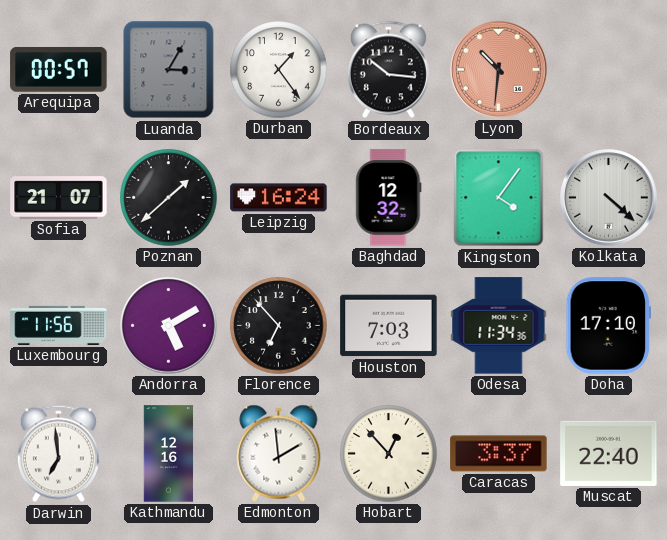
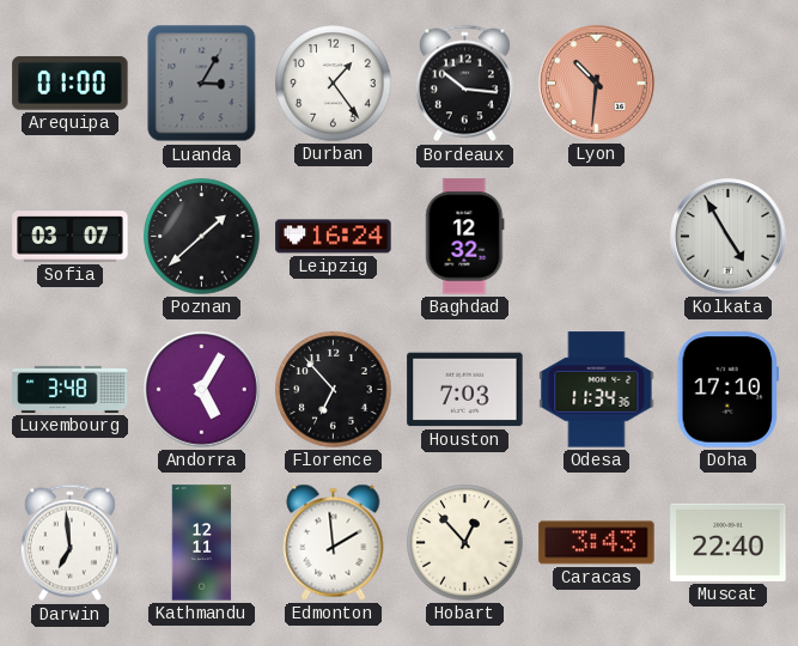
Arequipa: 00:57 -> 01:00
Sofia: 21:07 -> 03:07
Kingston: 4:06 -> none
Kolkata: 4:22 -> 4:55
Luxembourg: 11:56 -> 3:48
Andorra: 5:10 -> 5:05
Kathmandu: 12:16 -> 12:11
Caracas: 3:37 -> 3:43
